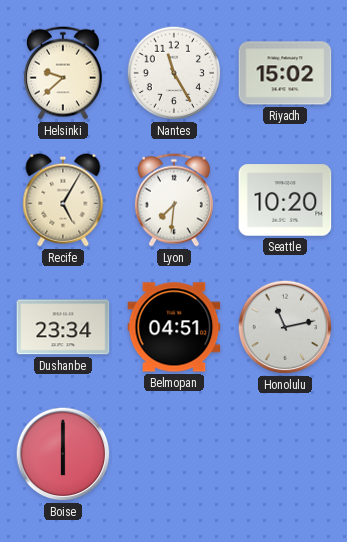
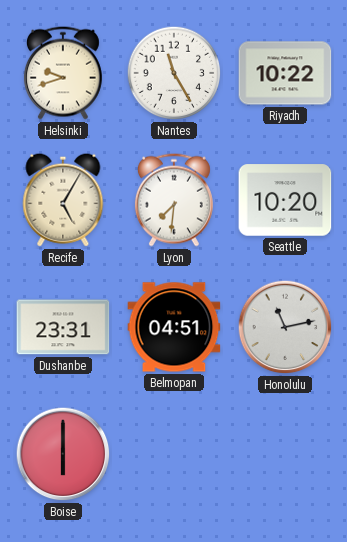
Helsinki: 9:38 -> 9:42
Riyadh: 15:02 -> 10:22
Dushanbe: 23:34 -> 23:31
